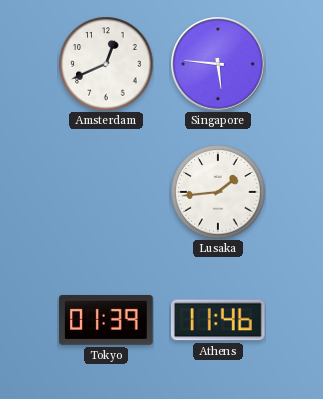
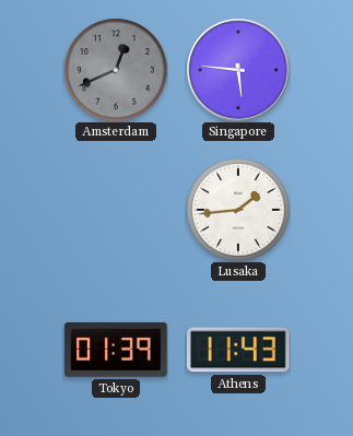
Amsterdam dial: white -> grey
Athens: 11:46 -> 11:43
